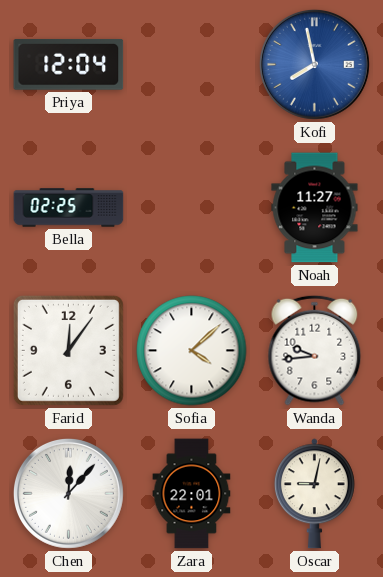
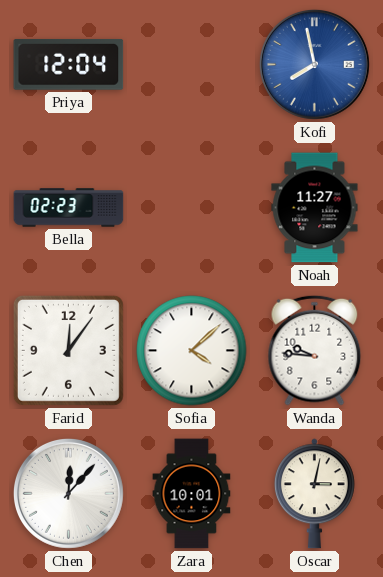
Bella: 02:25 -> 02:23
Wanda: 9:44 -> 9:46
Zara: 22:01 -> 10:01
Oscar: 9:02 -> 3:02
